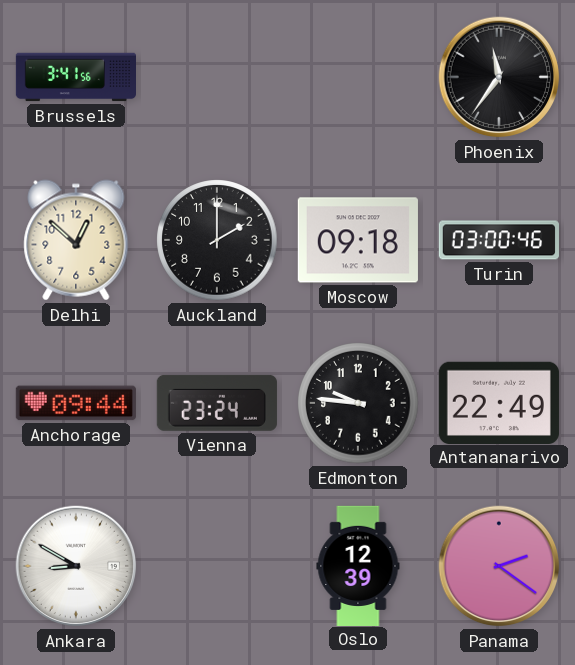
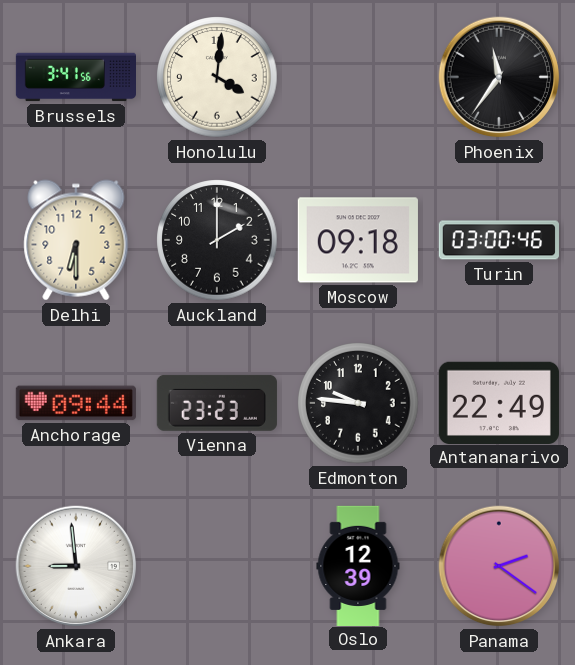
Honolulu: none -> 4:01
Delhi: 12:52 -> 6:30
Vienna: 23:24 -> 23:23
Ankara: 8:50 -> 8:59
